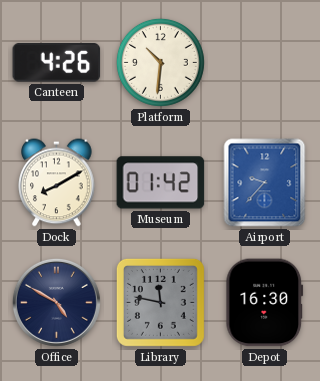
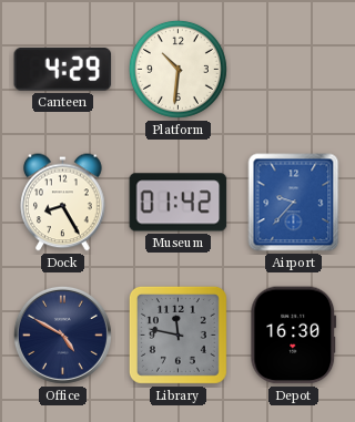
Canteen: 4:26 -> 4:29
Dock: 8:10 -> 8:25
